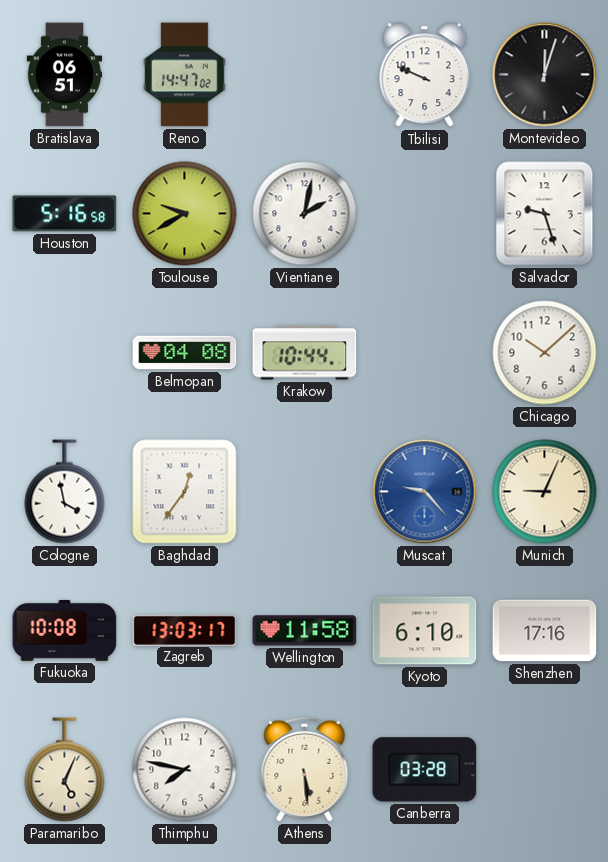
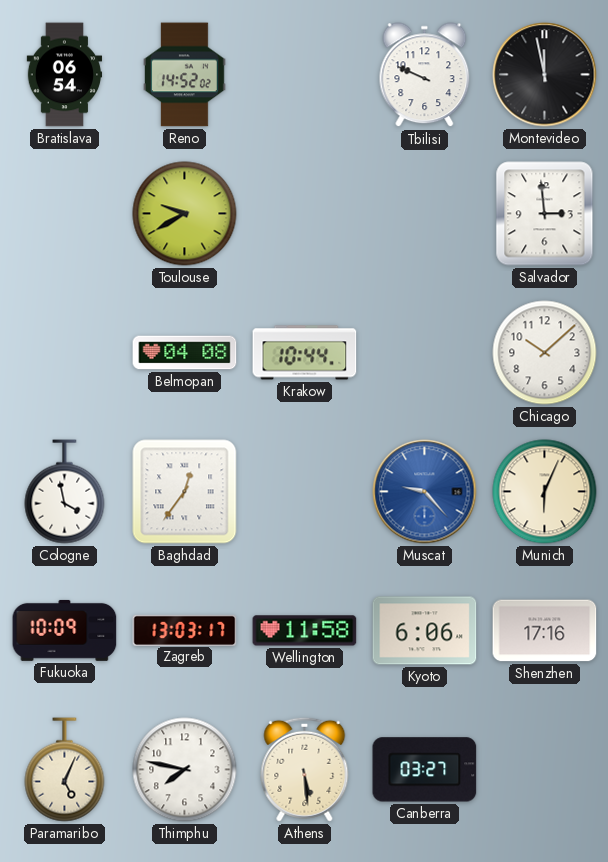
Bratislava: 06:51 -> 06:54
Reno: 14:47 -> 14:52
Montevideo: 12:03 -> 11:58
Houston: 5:16 -> none
Vientiane: 2:02 -> none
Salvador: 9:27 -> 2:59
Munich: 9:04 -> 6:04
Fukuoka: 10:08 -> 10:09
Kyoto: 6:10 -> 6:06
Canberra: 03:28 -> 03:27
